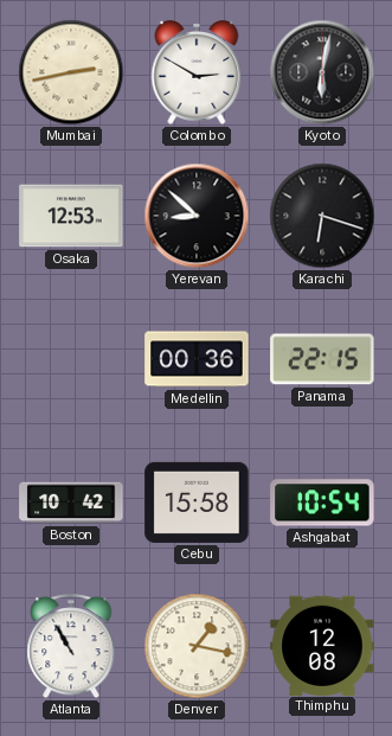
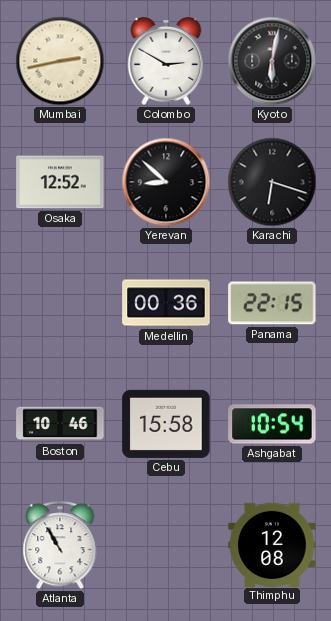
Osaka: 12:53 -> 12:52
Boston: 10:42 -> 10:46
Denver: 1:17 -> none
